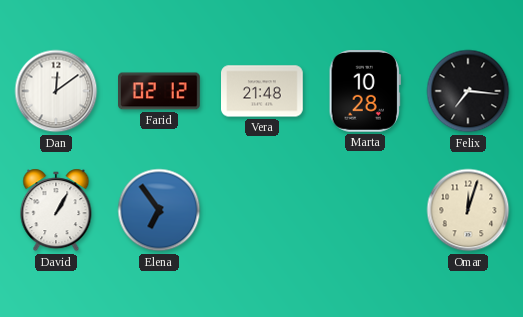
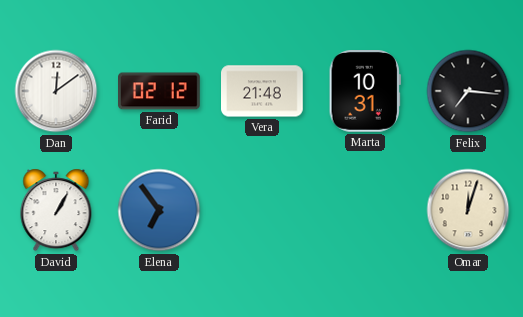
Marta: 10:28 -> 10:31
